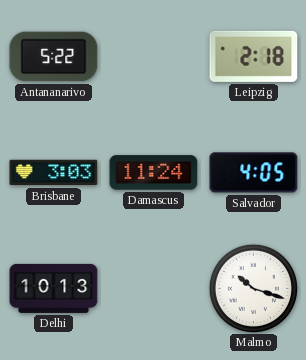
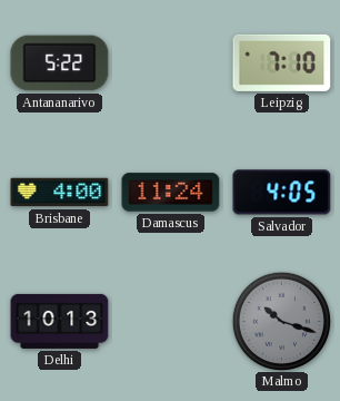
Leipzig: 2:18 -> 7:10
Brisbane: 3:03 -> 4:00
Malmo dial: white -> grey
